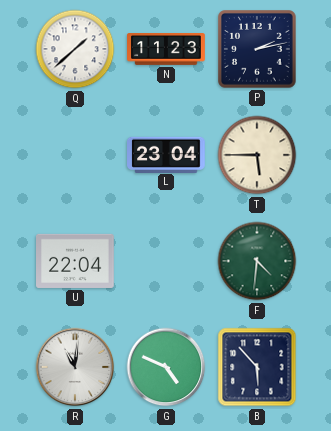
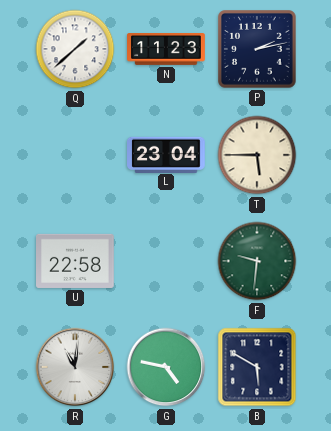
U: 22:04 -> 22:58
F: 4:31 -> 9:31
G: 4:49 -> 4:47
B: 5:53 -> 5:50
